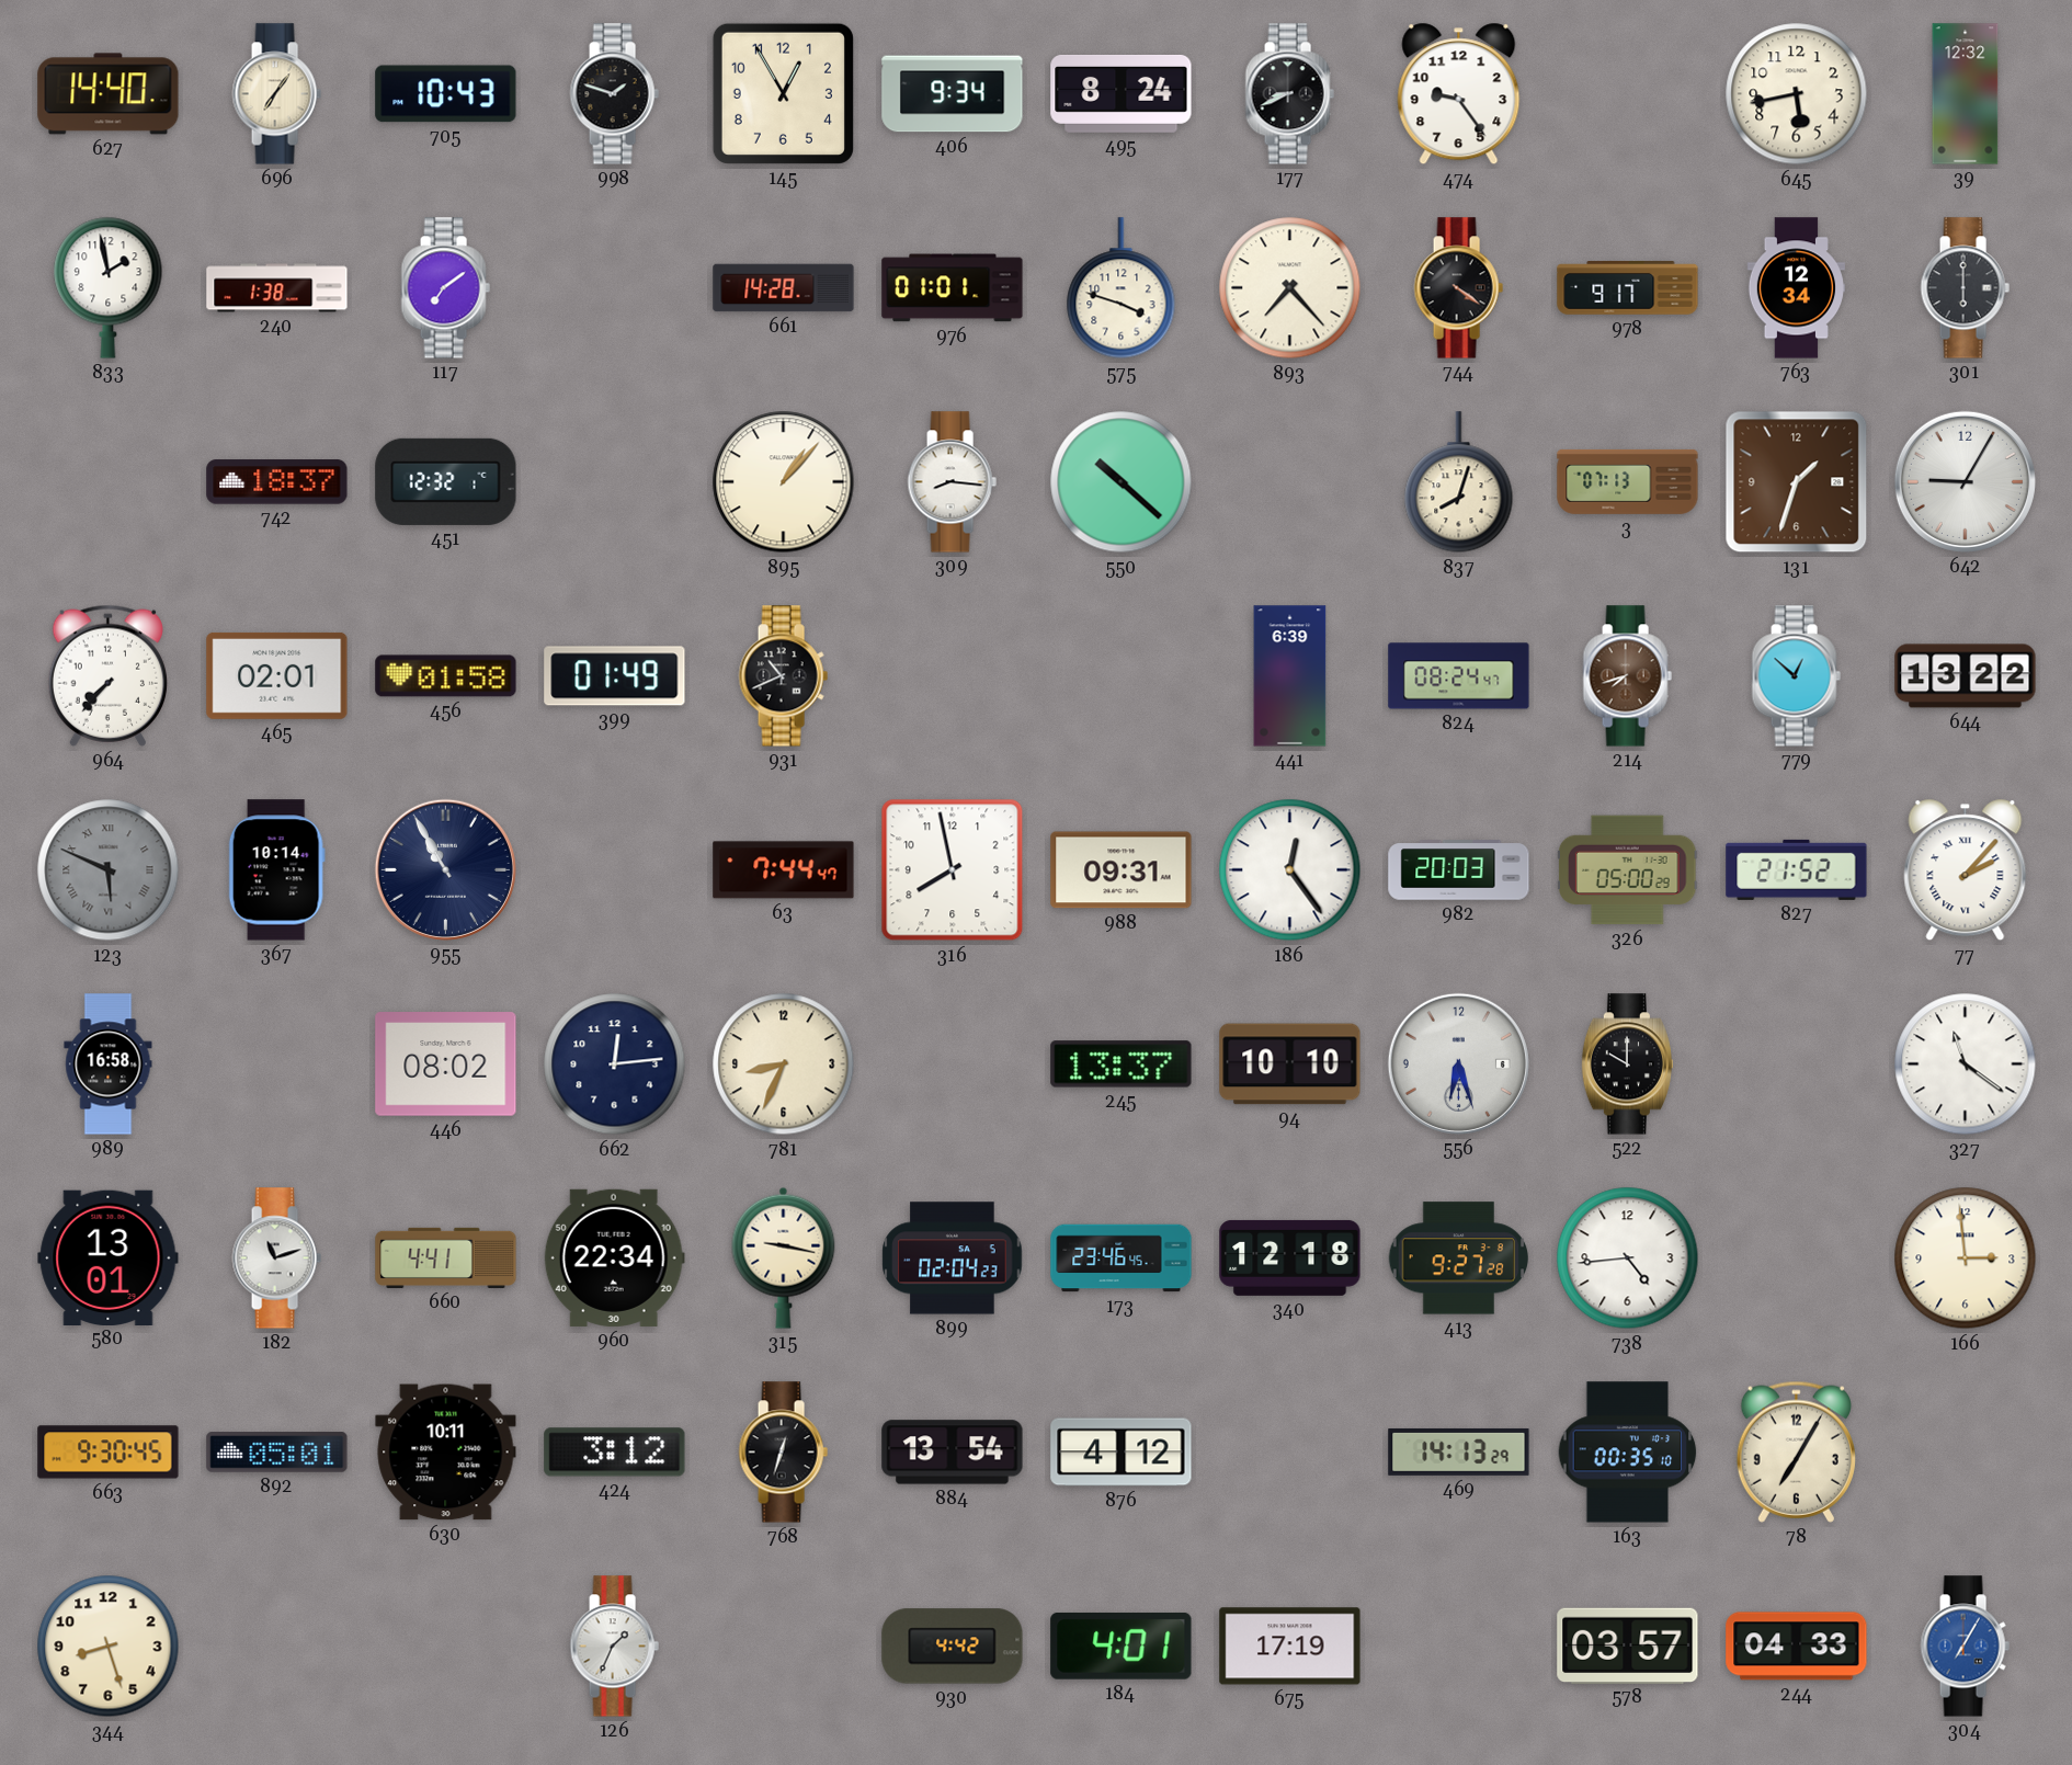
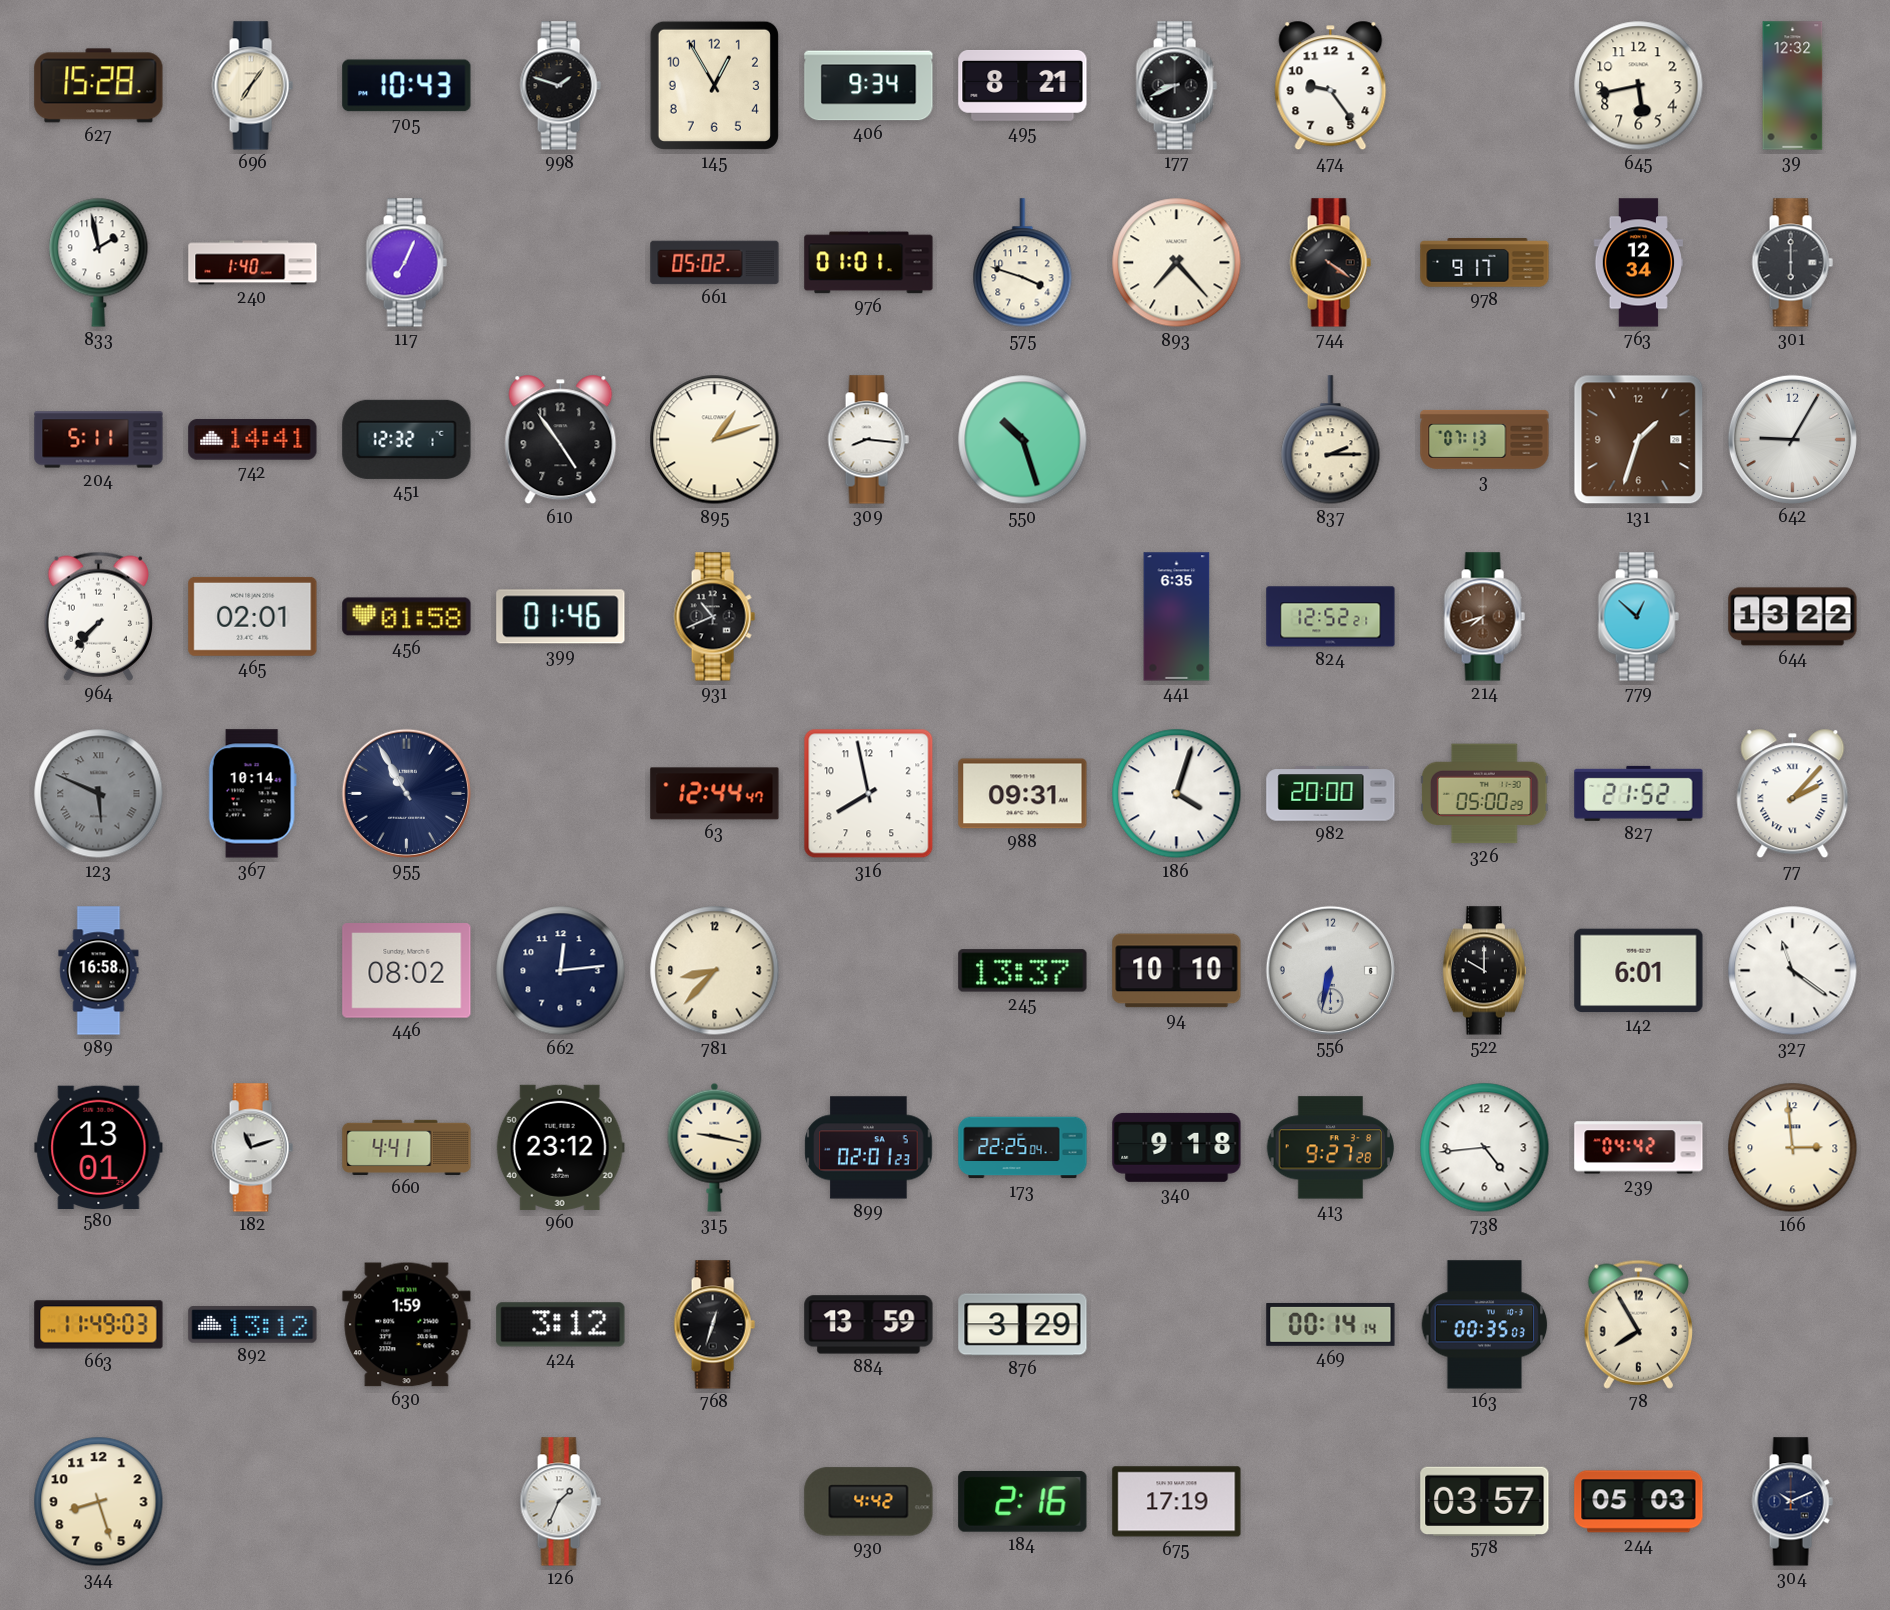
627: 14:40 -> 15:28
495: 8:24 -> 8:21
240: 1:38 -> 1:40
117: 7:09 -> 7:04
661: 14:28 -> 05:02
204: none -> 5:11
742: 18:37 -> 14:41
610: none -> 4:54
895: 1:07 -> 1:12
550: 10:22 -> 10:27
837: 8:03 -> 2:15
399: 01:49 -> 01:46
441: 6:39 -> 6:35
824: 08:24 -> 12:52
63: 7:44 -> 12:44
186: 12:24 -> 4:03
982: 20:03 -> 20:00
781: 8:34 -> 8:37
556: 6:27 -> 6:32
142: none -> 6:01
960: 22:34 -> 23:12
899: 02:04 -> 02:01
173: 23:46 -> 22:25
340: 12:18 -> 9:18
239: none -> 04:42
663: 9:30 -> 11:49
892: 05:01 -> 13:12
630: 10:11 -> 1:59
884: 13:54 -> 13:59
876: 4:12 -> 3:29
469: 14:13 -> 00:14
163: 00:35:10 -> 00:35:03
78: 7:05 -> 7:55
184: 4:01 -> 2:16
244: 04:33 -> 05:03
304: 7:05 -> 10:11
304 dial: blue -> navy
